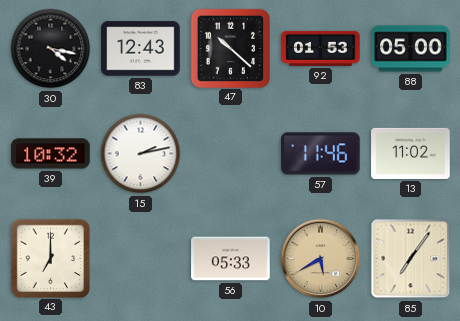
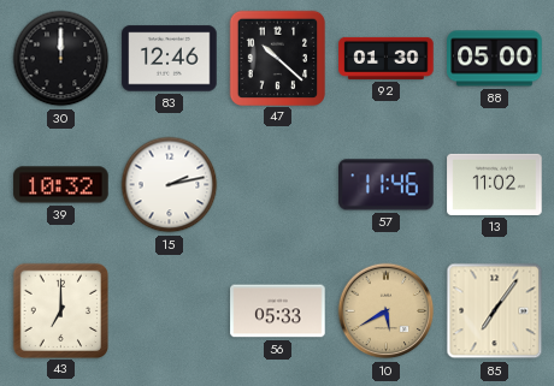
30: 4:17 -> 12:00
83: 12:43 -> 12:46
92: 01:53 -> 01:30
